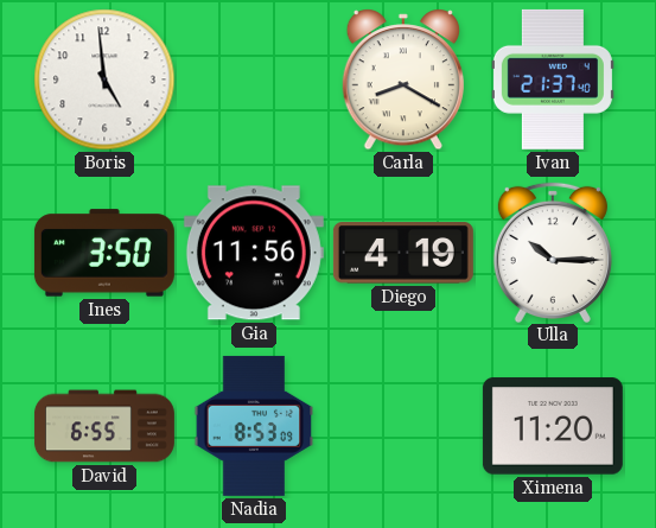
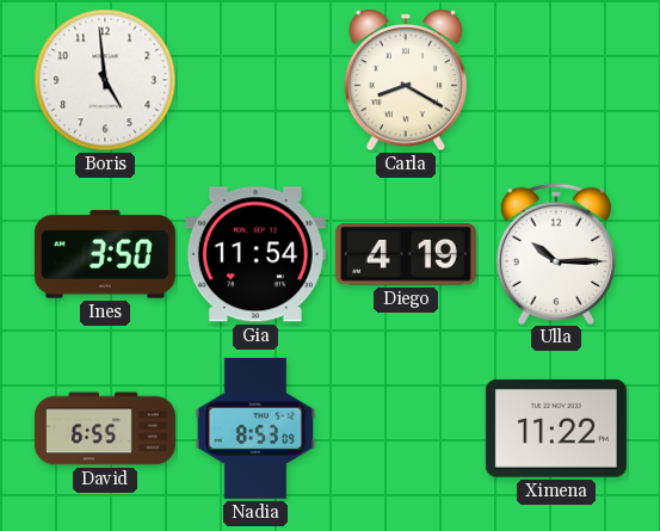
Ivan: 21:37 -> none
Gia: 11:56 -> 11:54
Ximena: 11:20 -> 11:22
